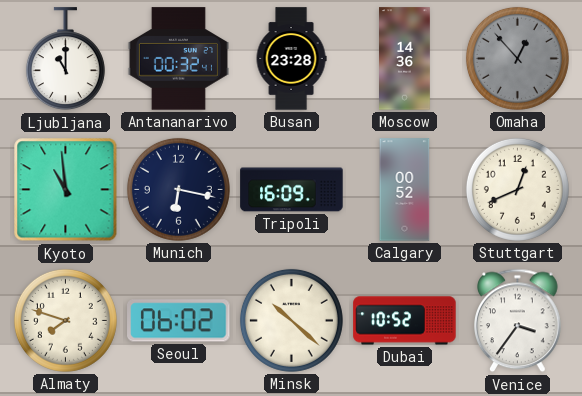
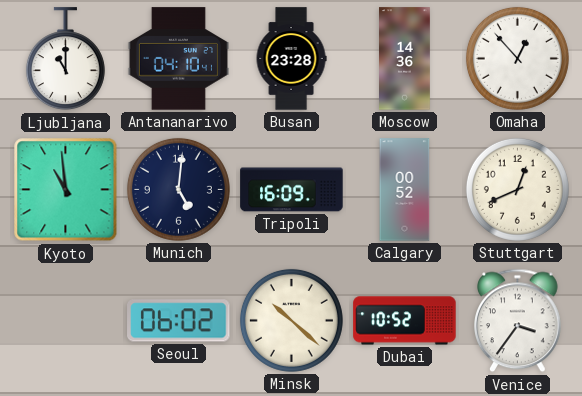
Antananarivo: 00:32 -> 04:10
Omaha dial: grey -> white
Munich: 6:17 -> 5:01
Almaty: 7:48 -> none
